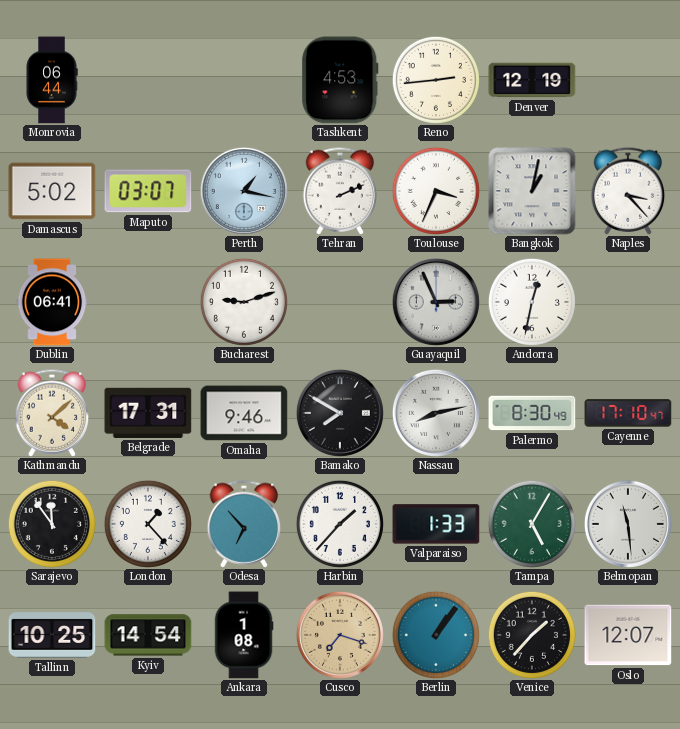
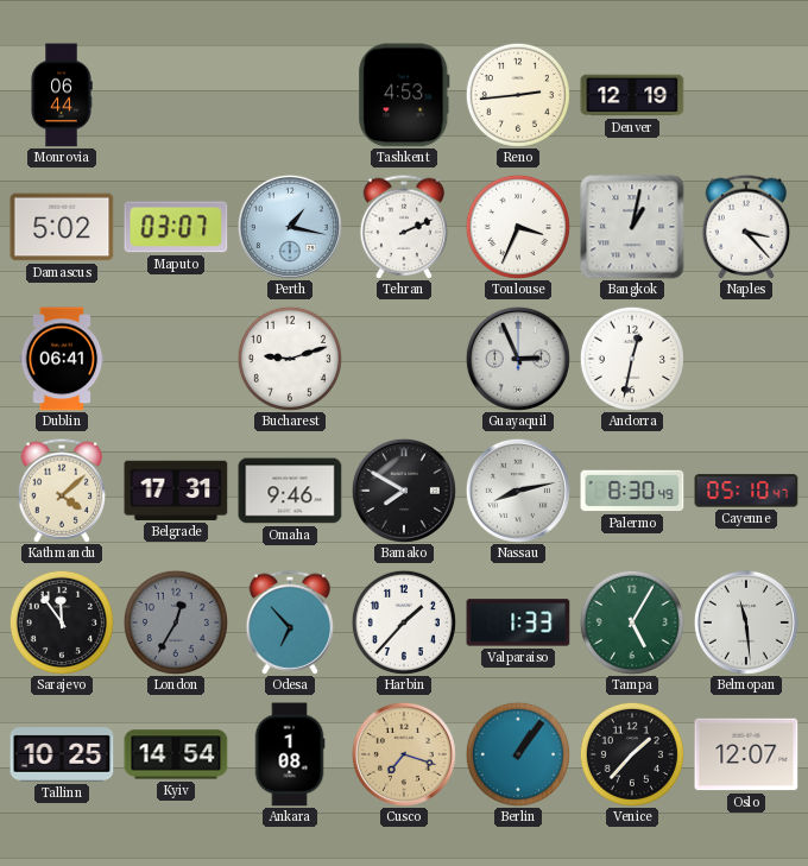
Cayenne: 17:10 -> 05:10
London: 1:23 -> 12:35
London dial: white -> grey
